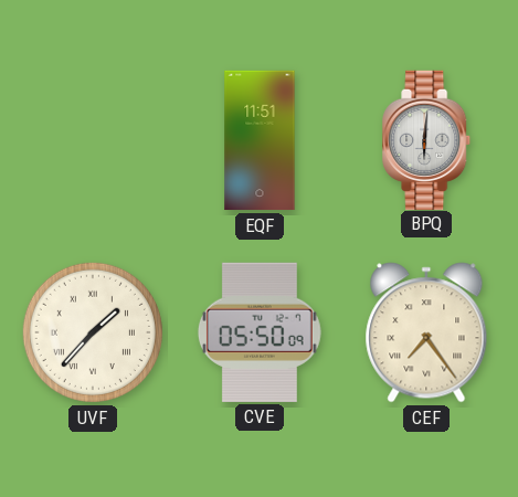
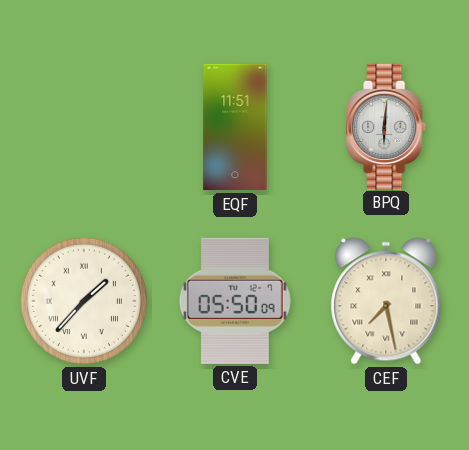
CEF: 7:24 -> 7:28
